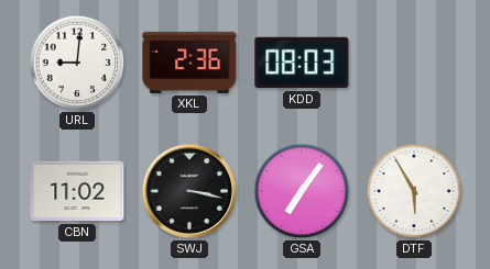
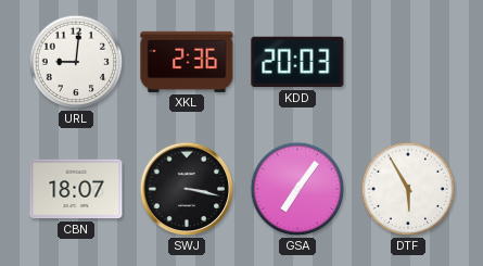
KDD: 08:03 -> 20:03
CBN: 11:02 -> 18:07
